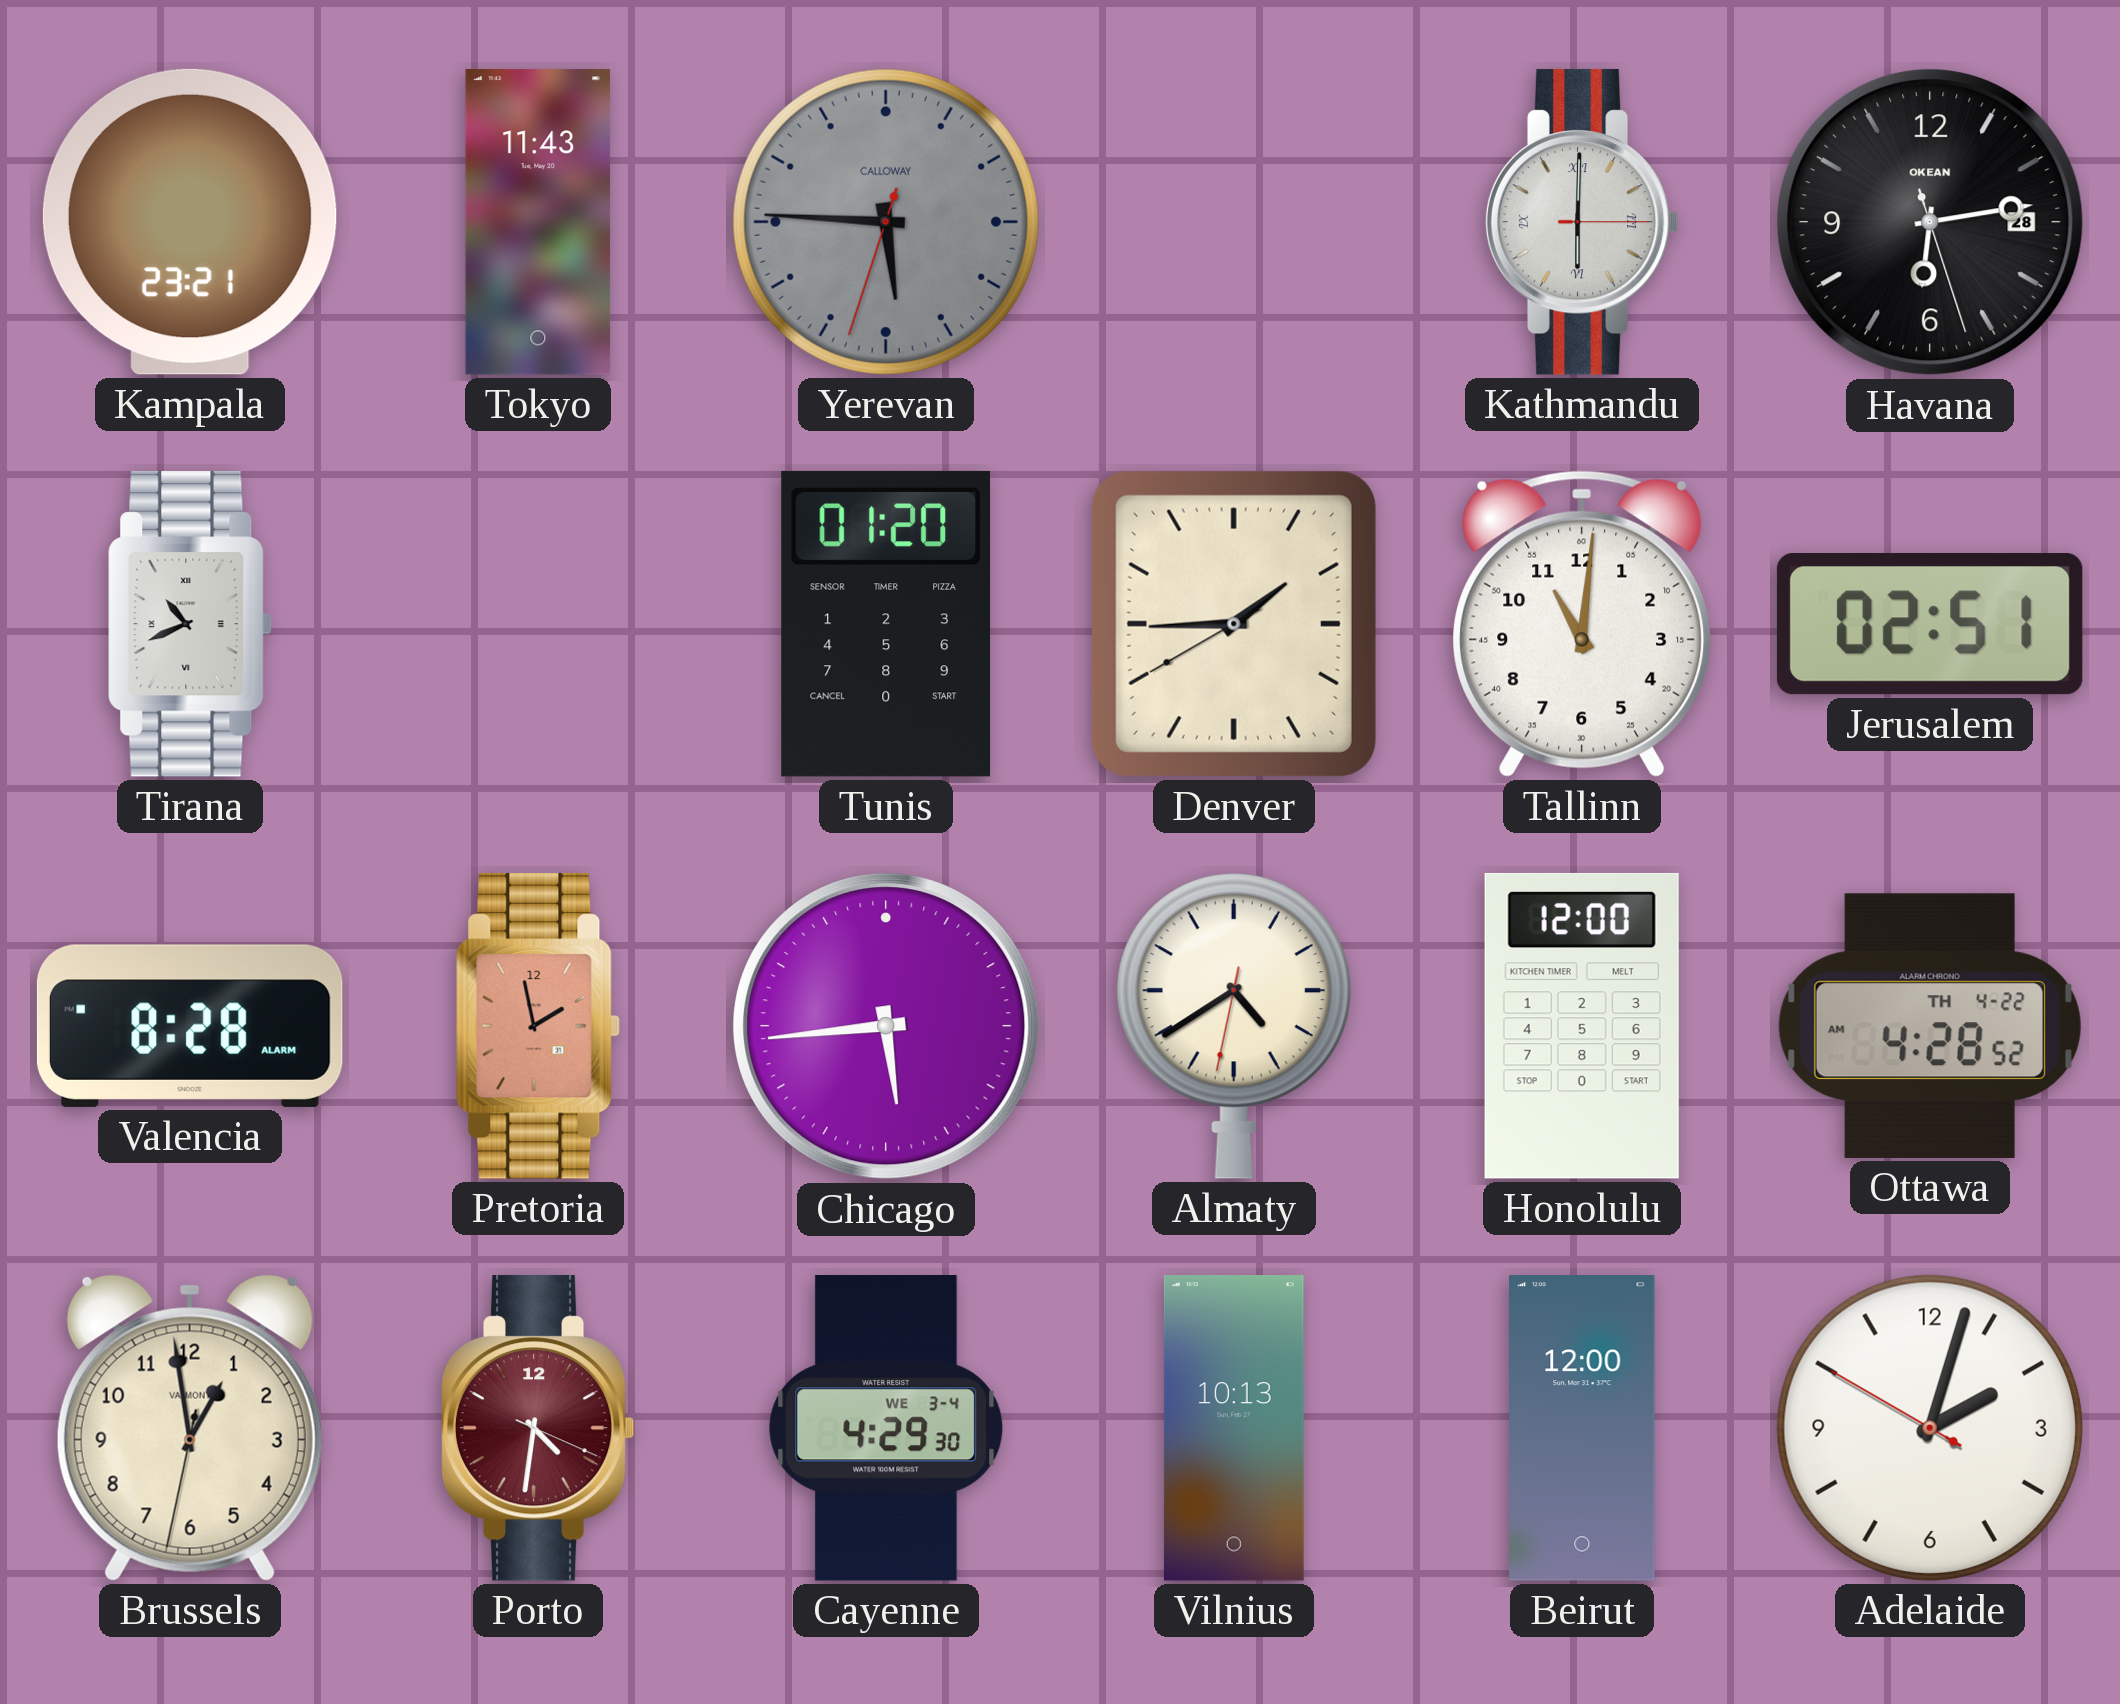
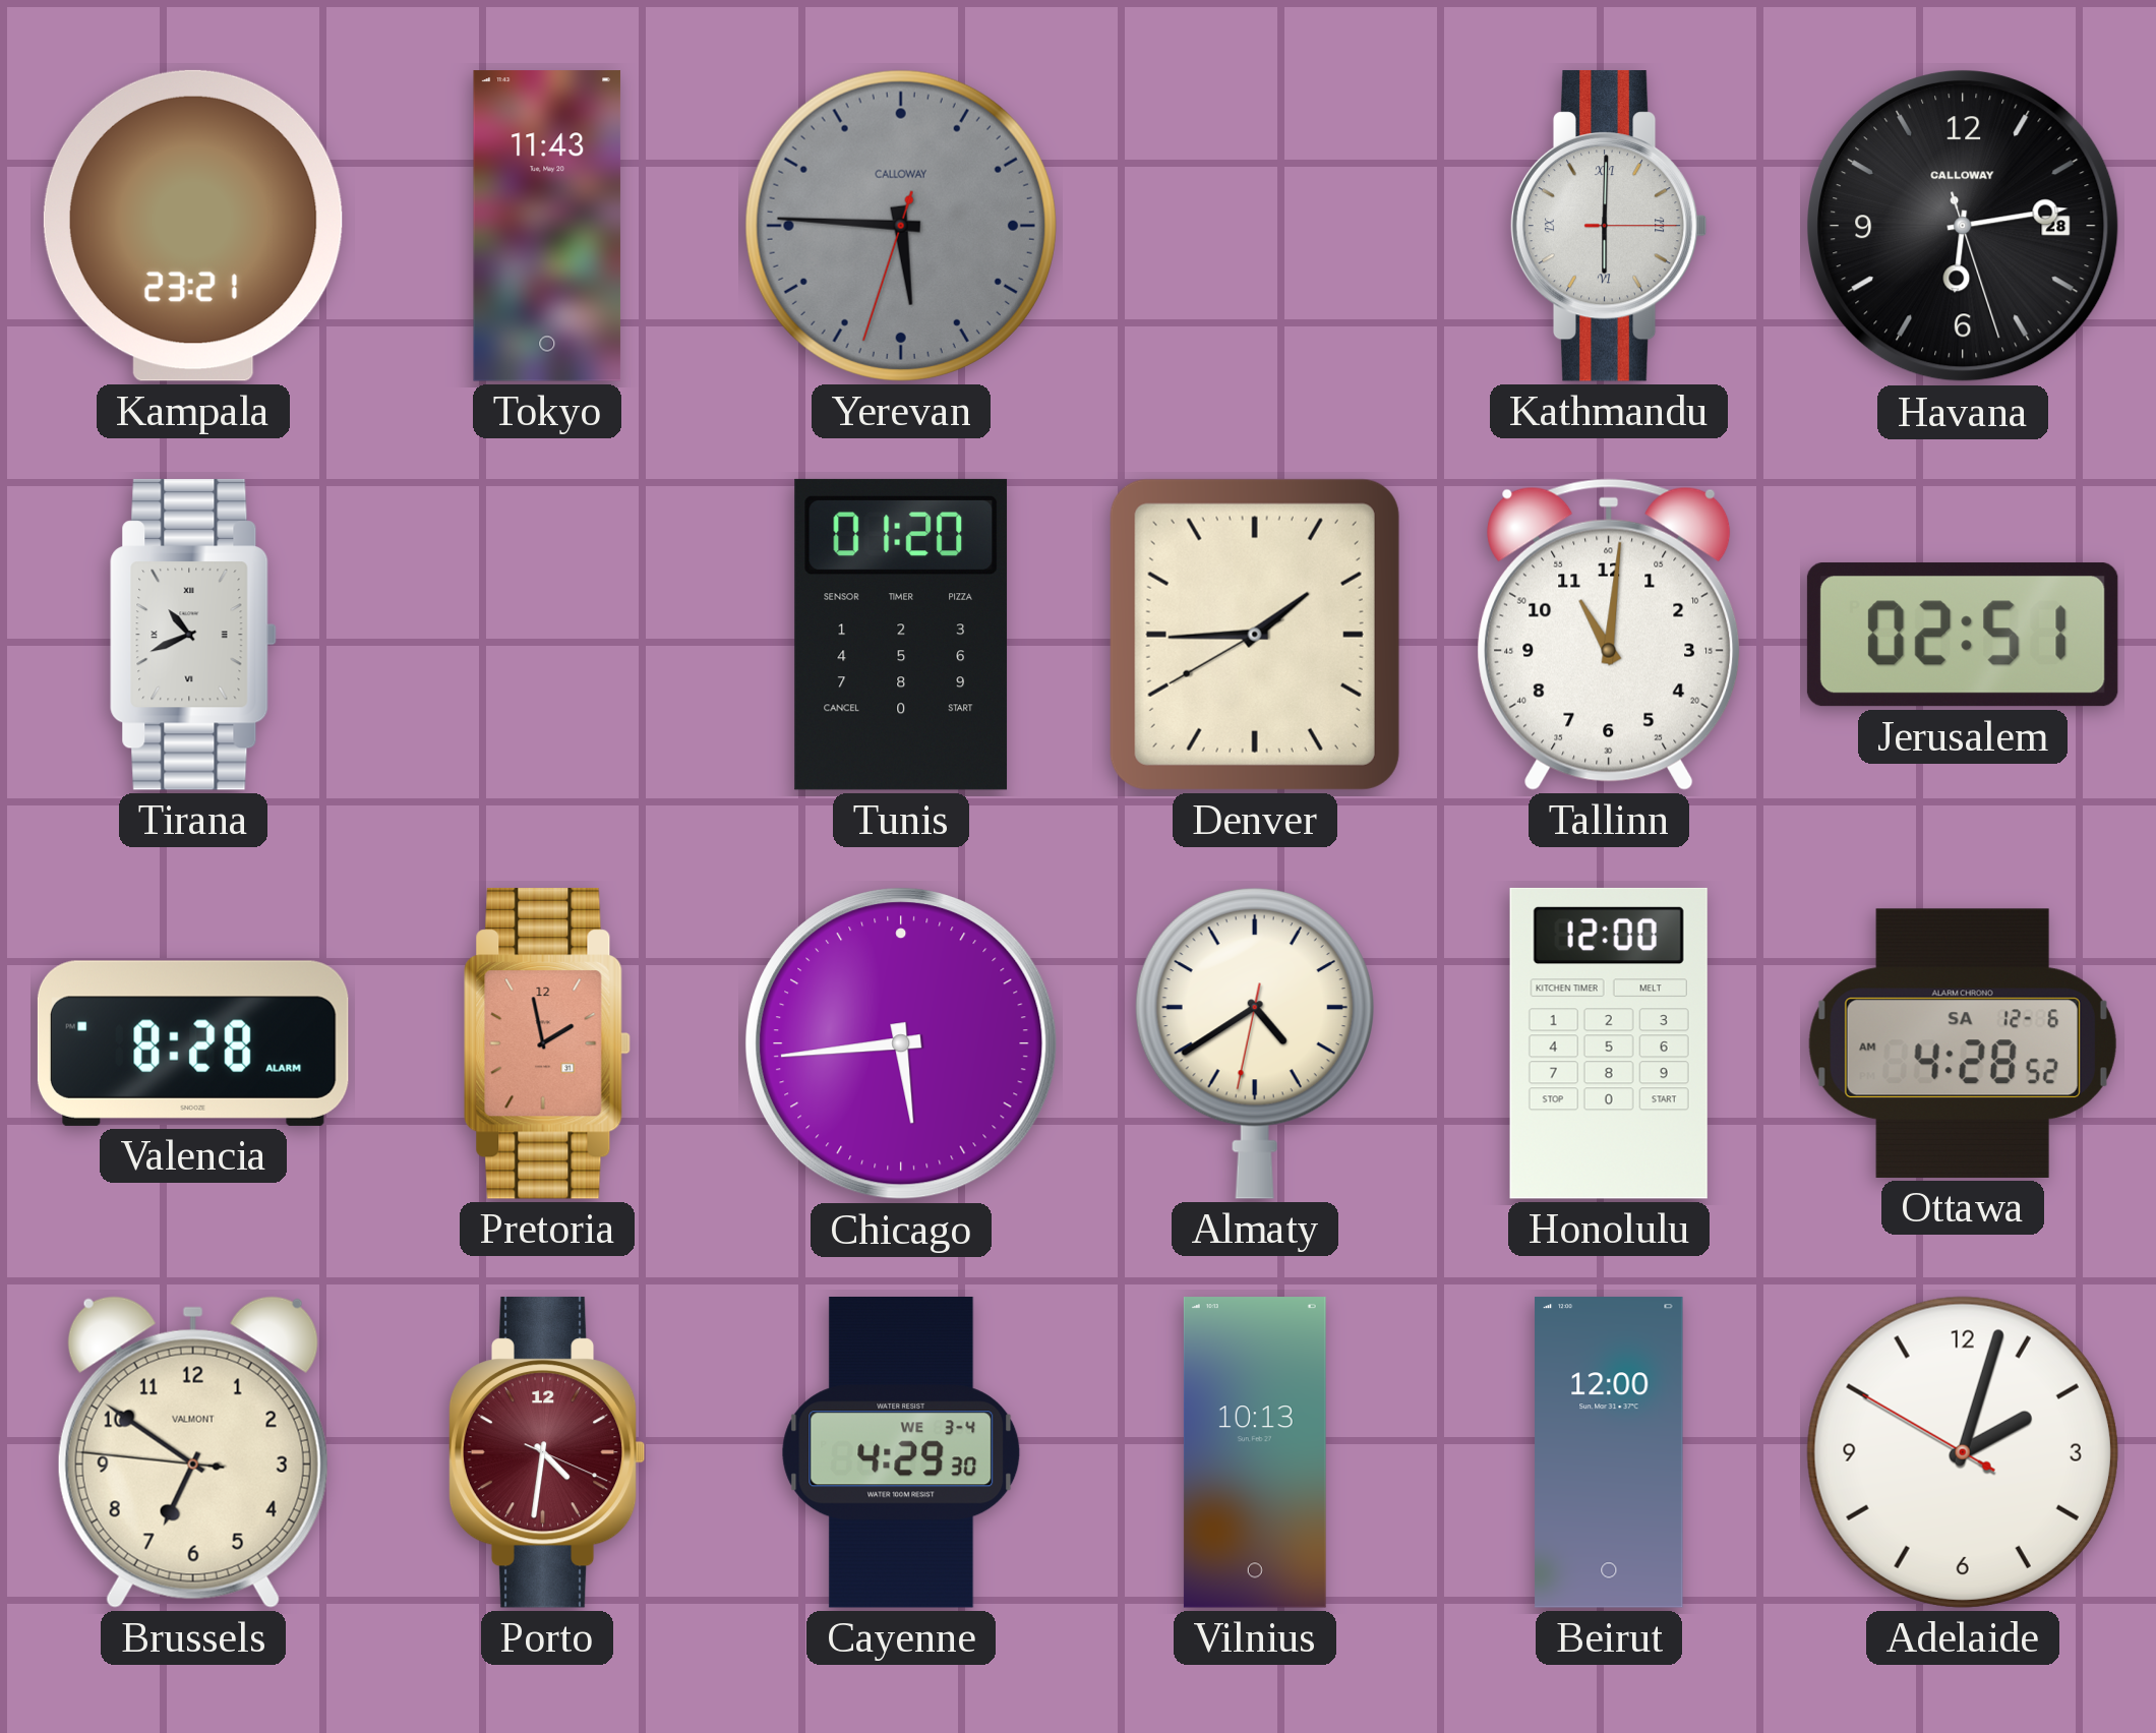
Havana brand: OKEAN -> CALLOWAY
Ottawa date: TH 4-22 -> SA 12-6
Brussels: 12:58 -> 6:50
